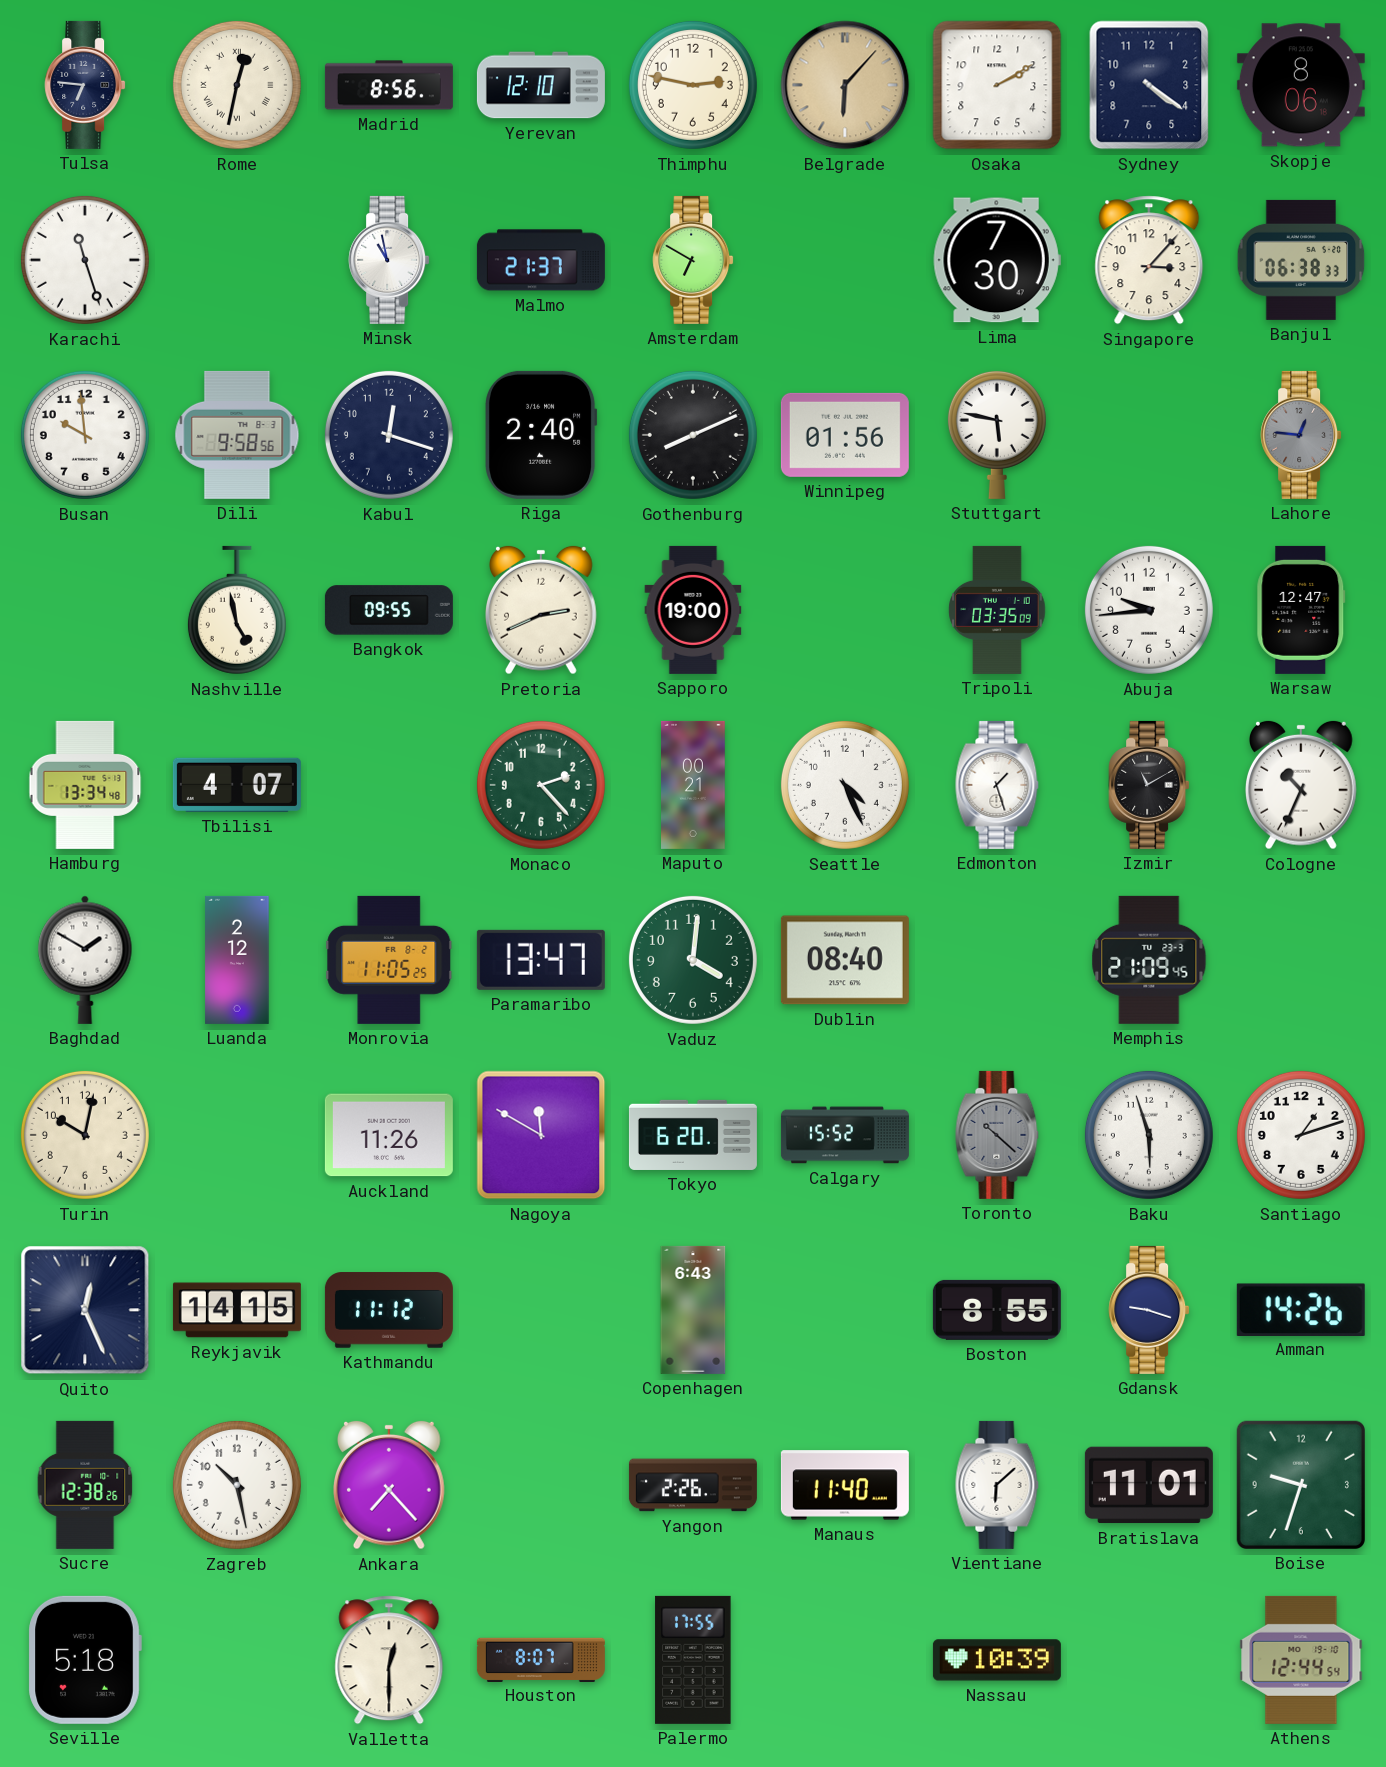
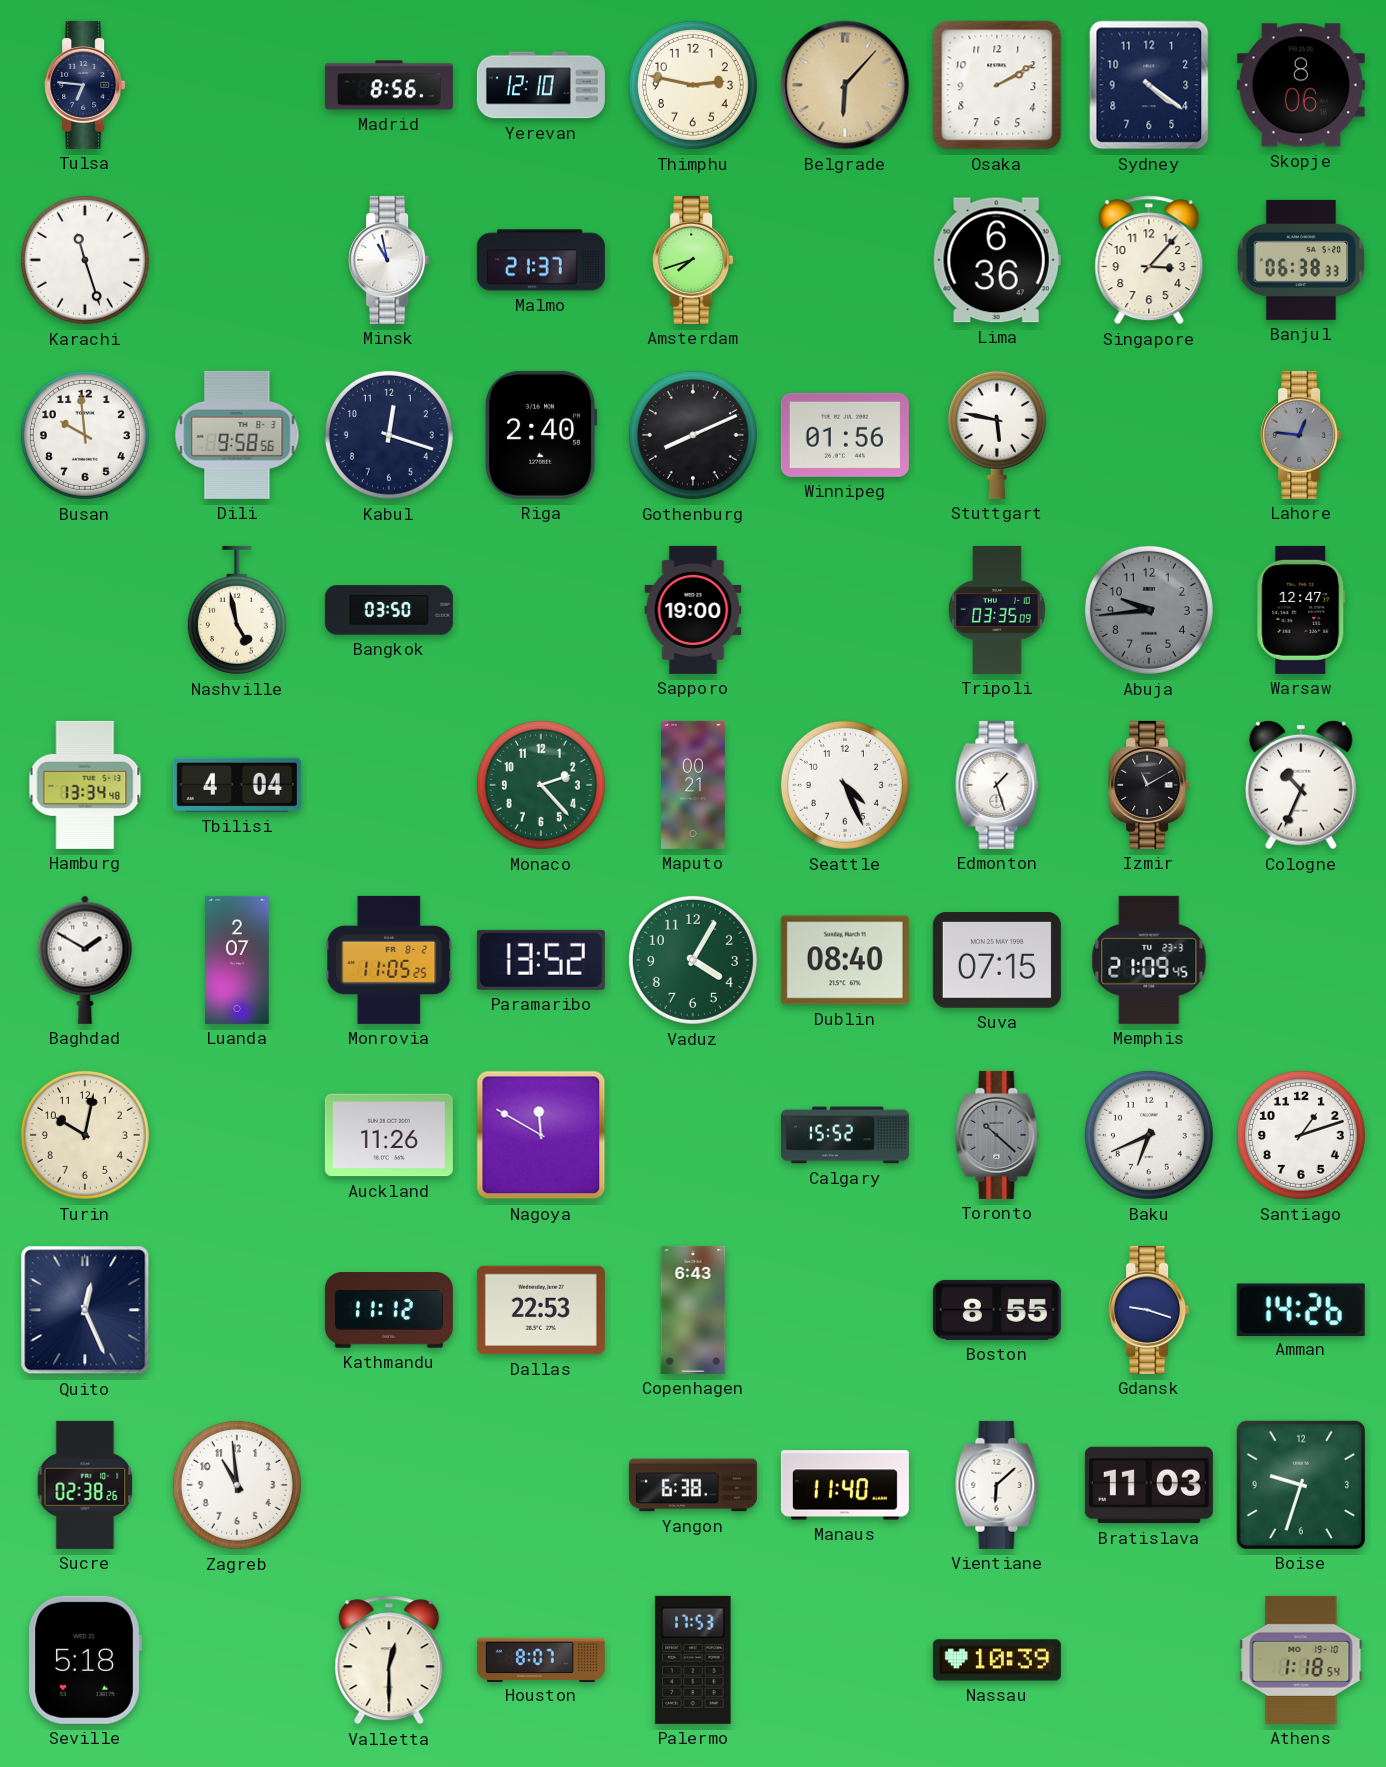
Rome: 12:32 -> none
Amsterdam: 6:50 -> 7:42
Lima: 7:30 -> 6:36
Bangkok: 09:55 -> 03:50
Pretoria: 2:41 -> none
Abuja dial: white -> grey
Tbilisi: 4:07 -> 4:04
Luanda: 2:12 -> 2:07
Paramaribo: 13:47 -> 13:52
Vaduz: 4:01 -> 4:05
Suva: none -> 07:15
Tokyo: 6:20 -> none
Baku: 5:57 -> 6:41
Reykjavik: 14:15 -> none
Dallas: none -> 22:53
Sucre: 12:38 -> 02:38
Zagreb: 10:28 -> 10:59
Ankara: 7:23 -> none
Yangon: 2:26 -> 6:38
Bratislava: 11:01 -> 11:03
Palermo: 17:55 -> 17:53
Athens: 12:44 -> 1:18
